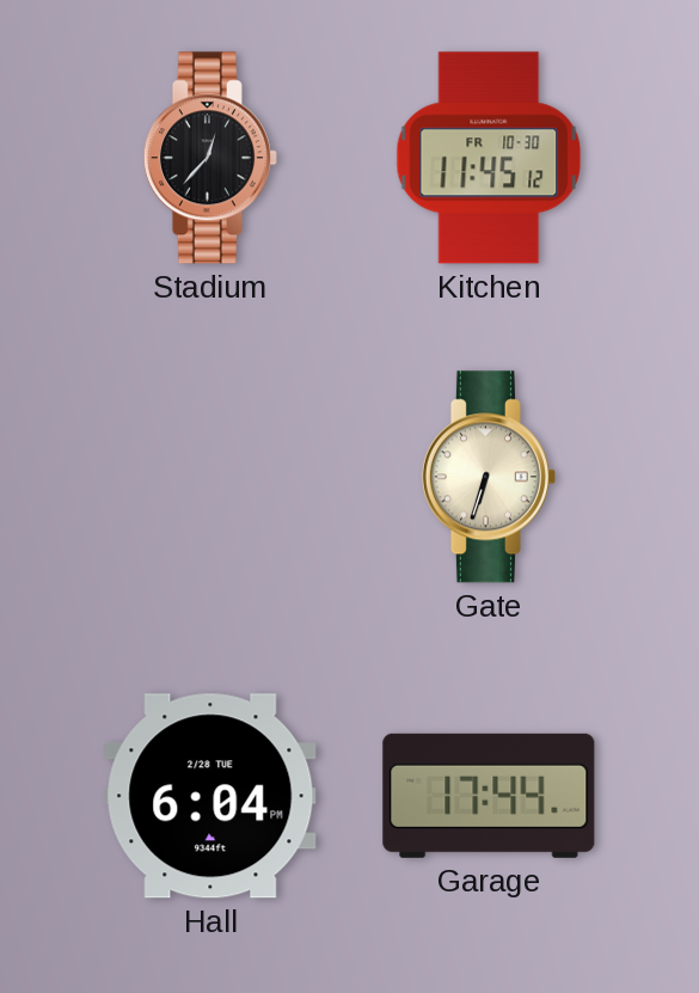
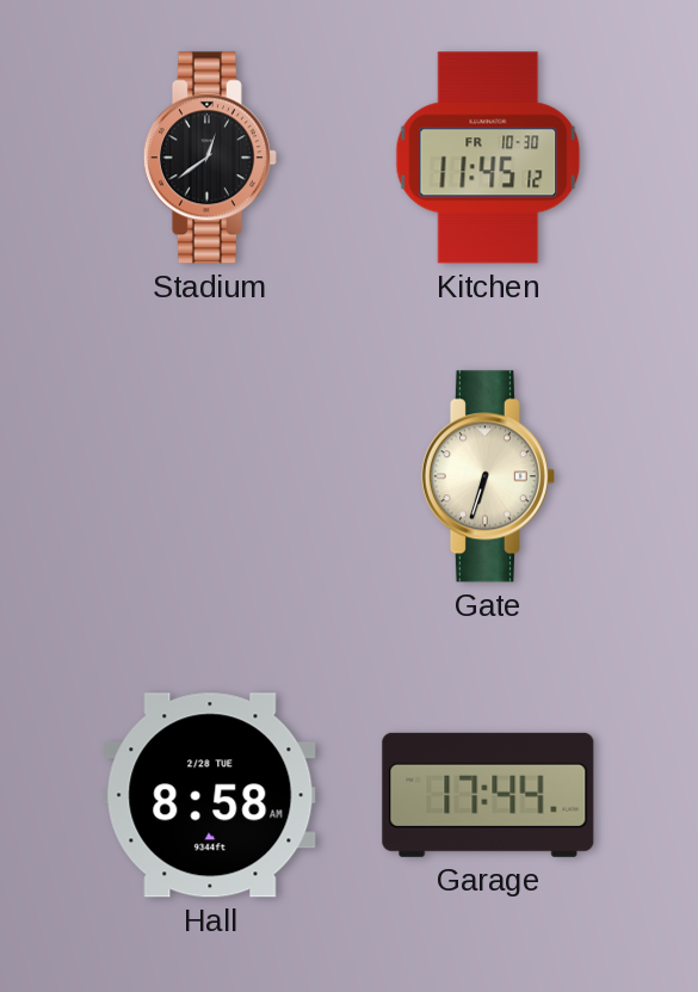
Stadium: 12:37 -> 12:39
Hall: 6:04 -> 8:58
